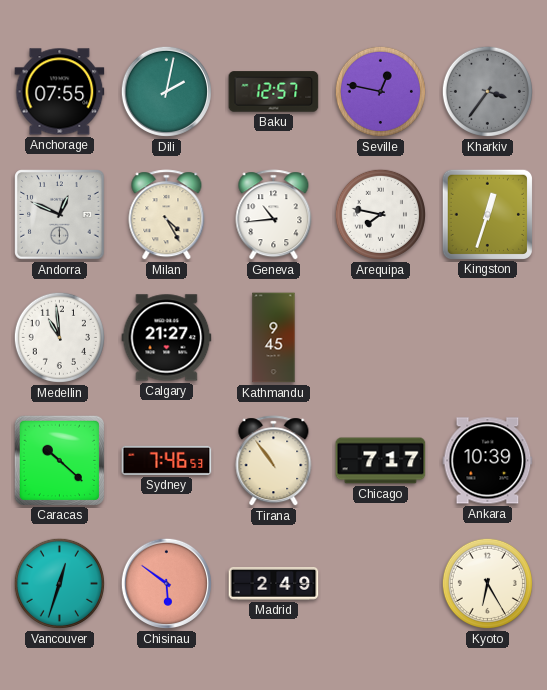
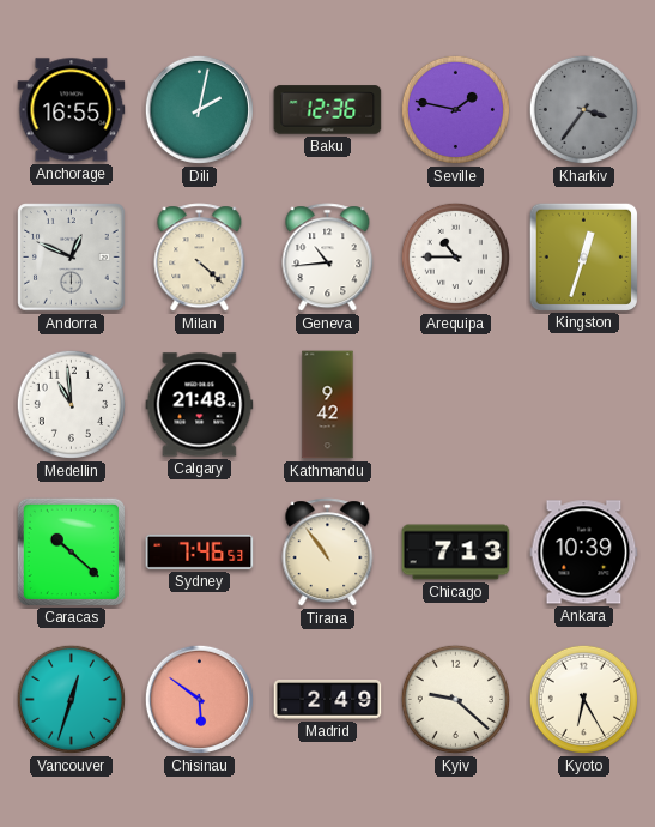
Anchorage: 07:55 -> 16:55
Baku: 12:57 -> 12:36
Seville: 12:47 -> 1:47
Milan: 4:25 -> 4:22
Arequipa: 7:47 -> 10:45
Calgary: 21:27 -> 21:48
Kathmandu: 9:45 -> 9:42
Chicago: 7:17 -> 7:13
Kyiv: none -> 9:22
